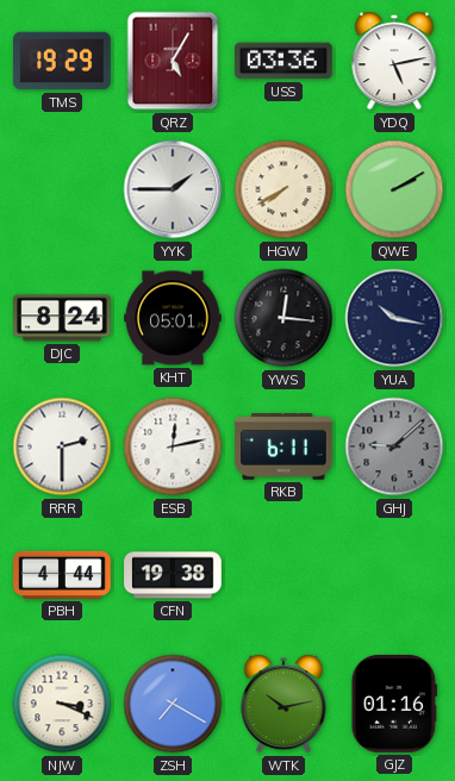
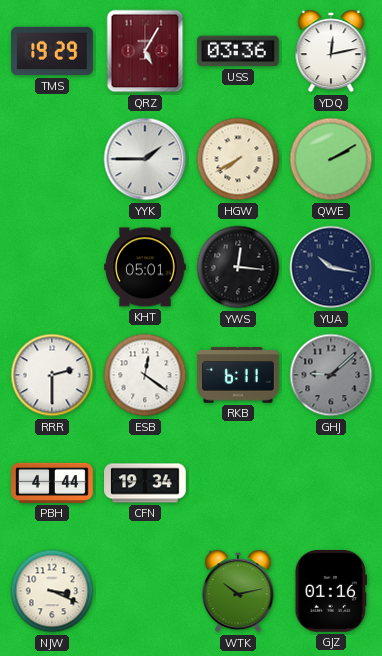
YDQ: 5:13 -> 12:13
DJC: 8:24 -> none
ESB: 12:13 -> 12:21
CFN: 19:38 -> 19:34
ZSH: 7:20 -> none
